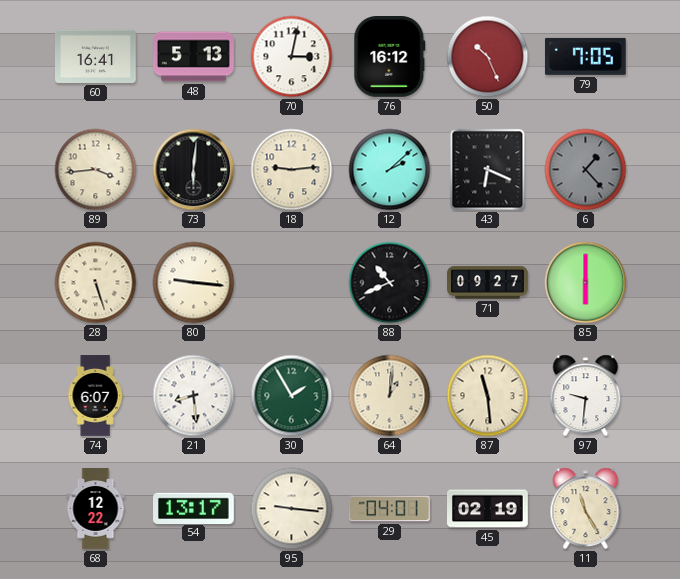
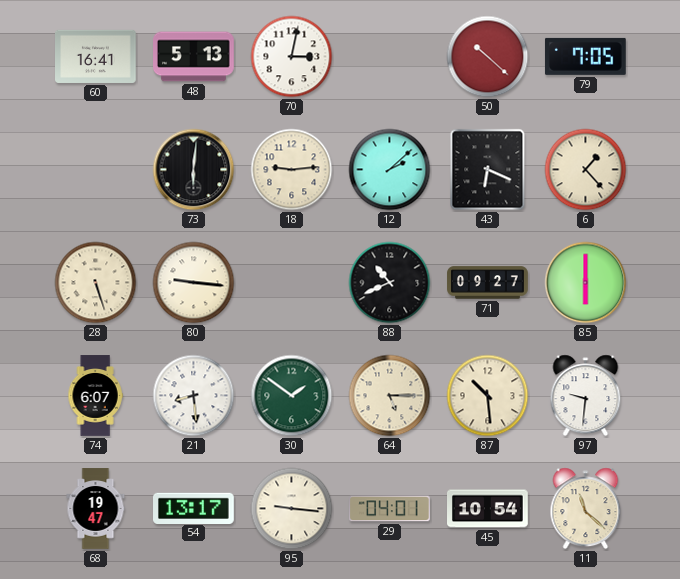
76: 16:12 -> none
50: 10:26 -> 10:22
89: 3:44 -> none
6 dial: grey -> cream
30: 1:55 -> 1:51
64: 1:01 -> 5:15
87: 11:29 -> 10:29
68: 12:22 -> 19:47
45: 02:19 -> 10:54
11: 11:25 -> 11:22
